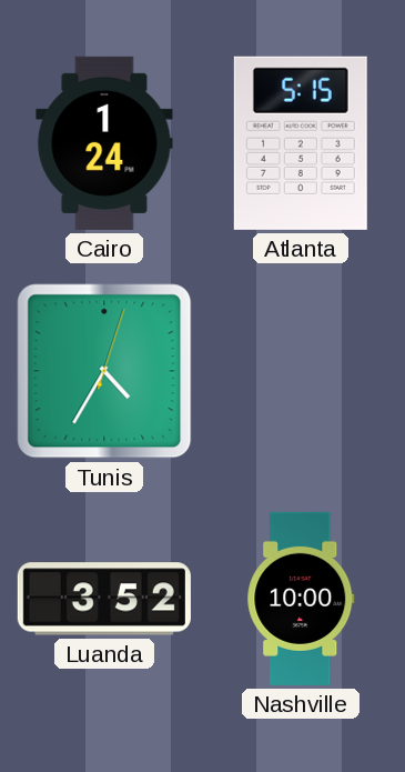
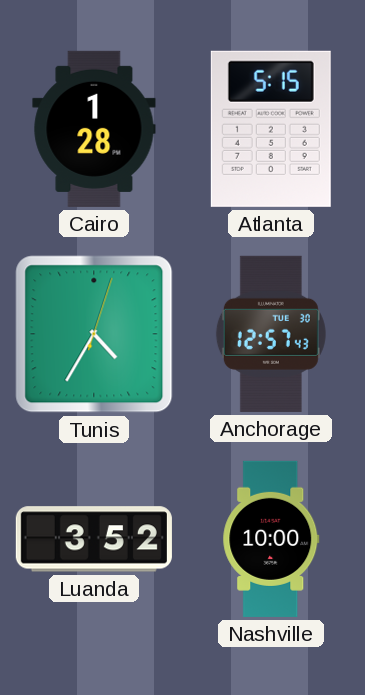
Cairo: 1:24 -> 1:28
Anchorage: none -> 12:57
